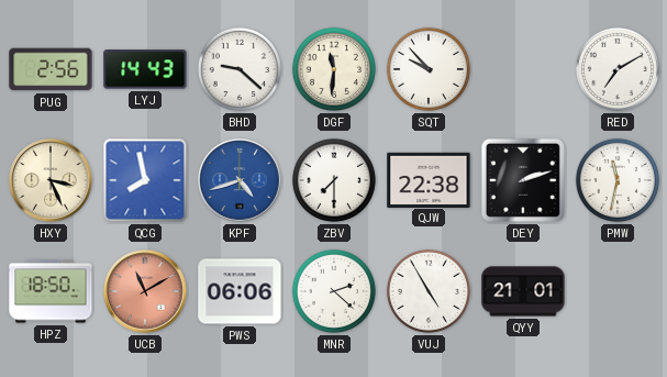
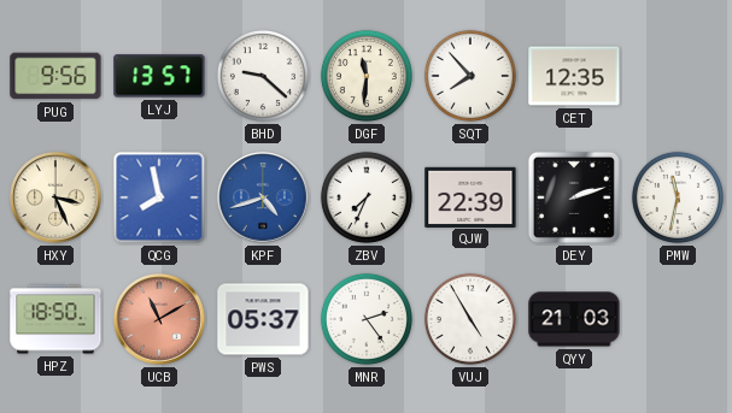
PUG: 2:56 -> 9:56
LYJ: 14:43 -> 13:57
SQT: 9:53 -> 7:53
CET: none -> 12:35
RED: 7:10 -> none
ZBV: 7:30 -> 7:34
QJW: 22:38 -> 22:39
PWS: 06:06 -> 05:37
MNR: 2:22 -> 2:24
QYY: 21:01 -> 21:03
